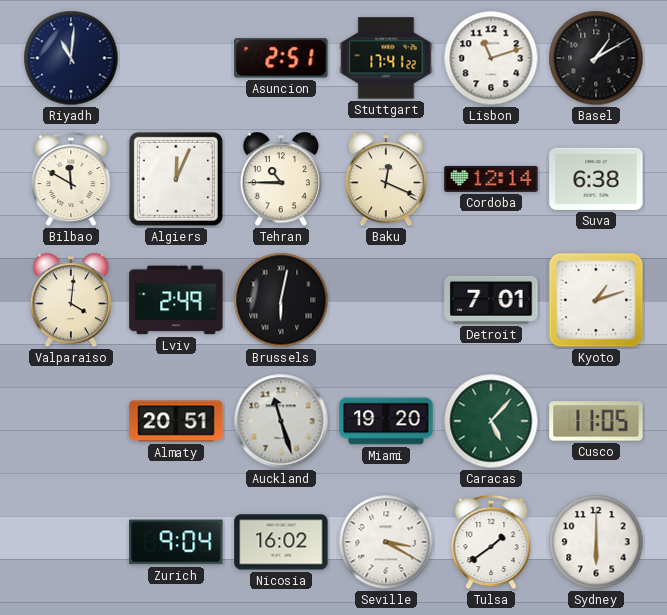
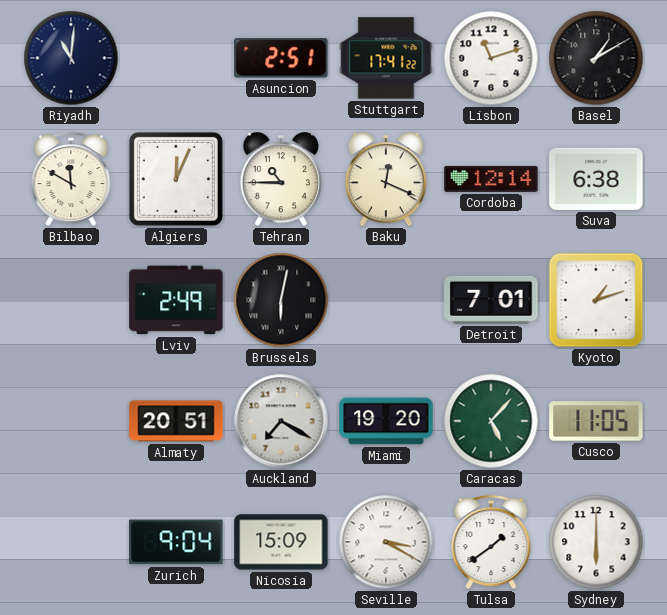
Valparaiso: 4:01 -> none
Auckland: 11:27 -> 7:20
Nicosia: 16:02 -> 15:09
